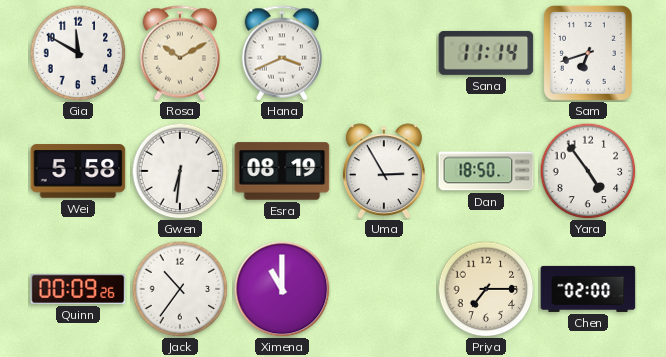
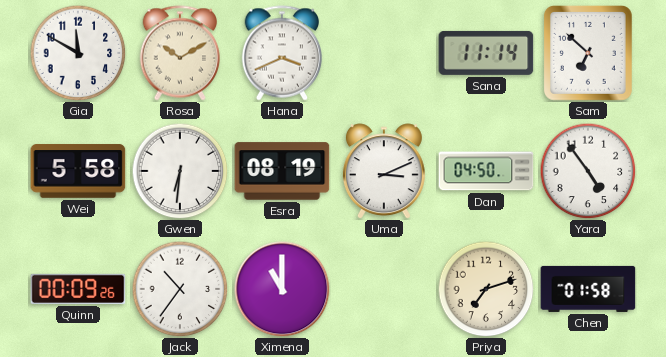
Sam: 6:42 -> 6:52
Uma: 2:55 -> 3:11
Dan: 18:50 -> 04:50
Priya: 7:15 -> 7:12
Chen: 02:00 -> 01:58
